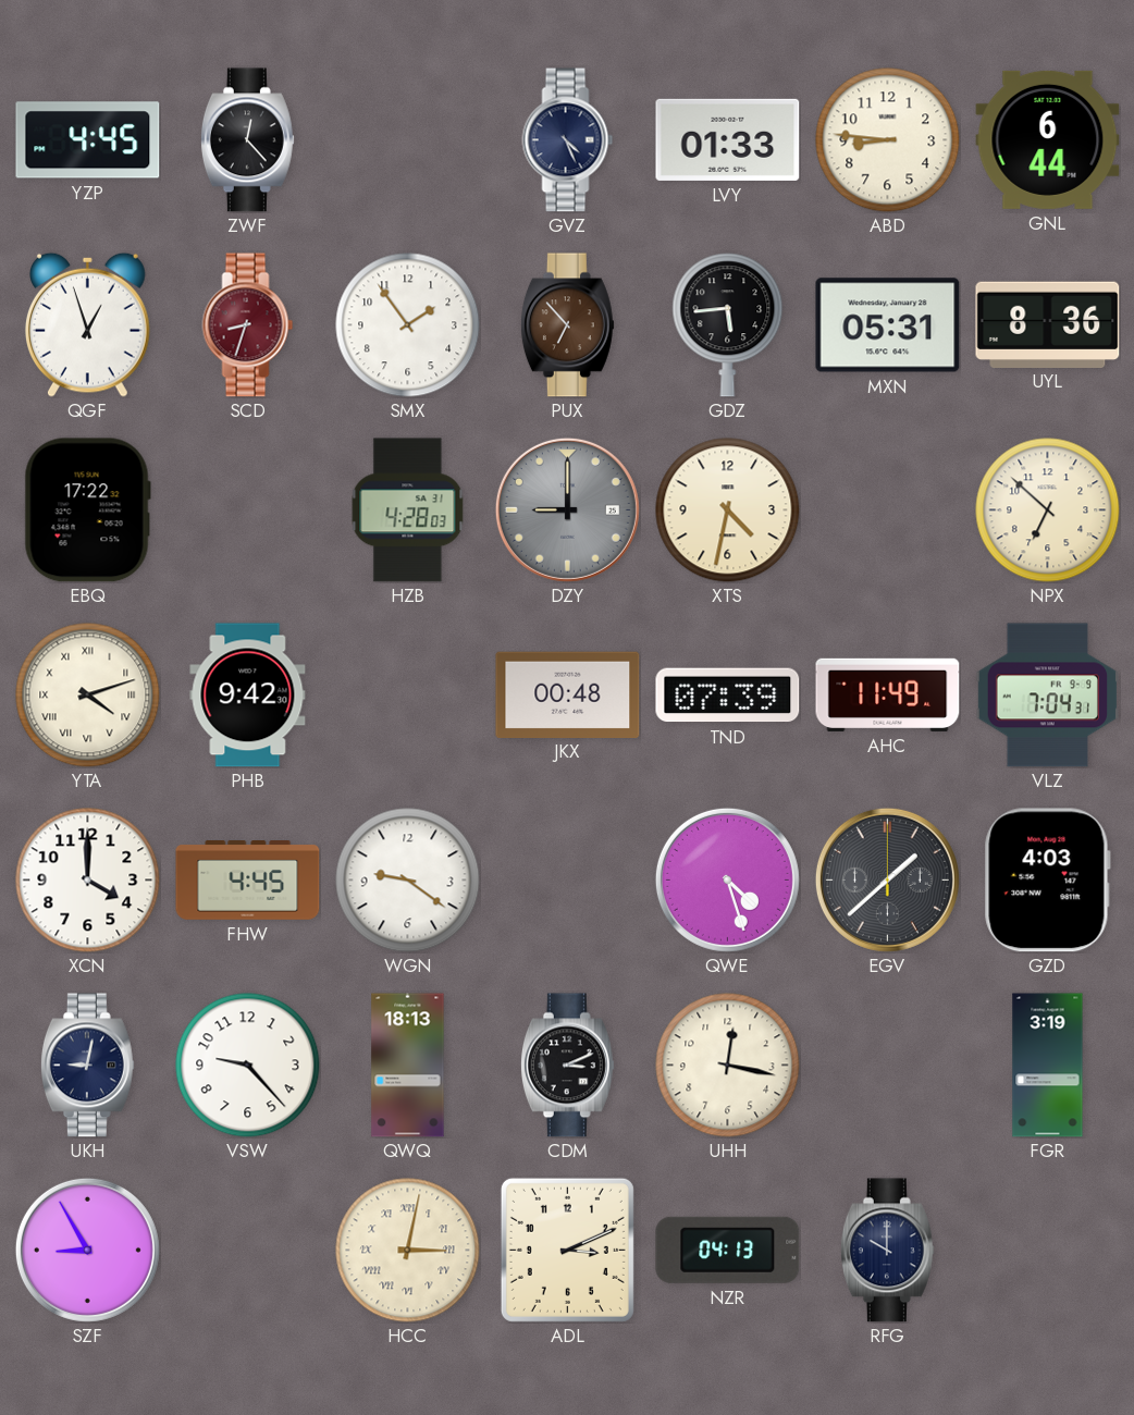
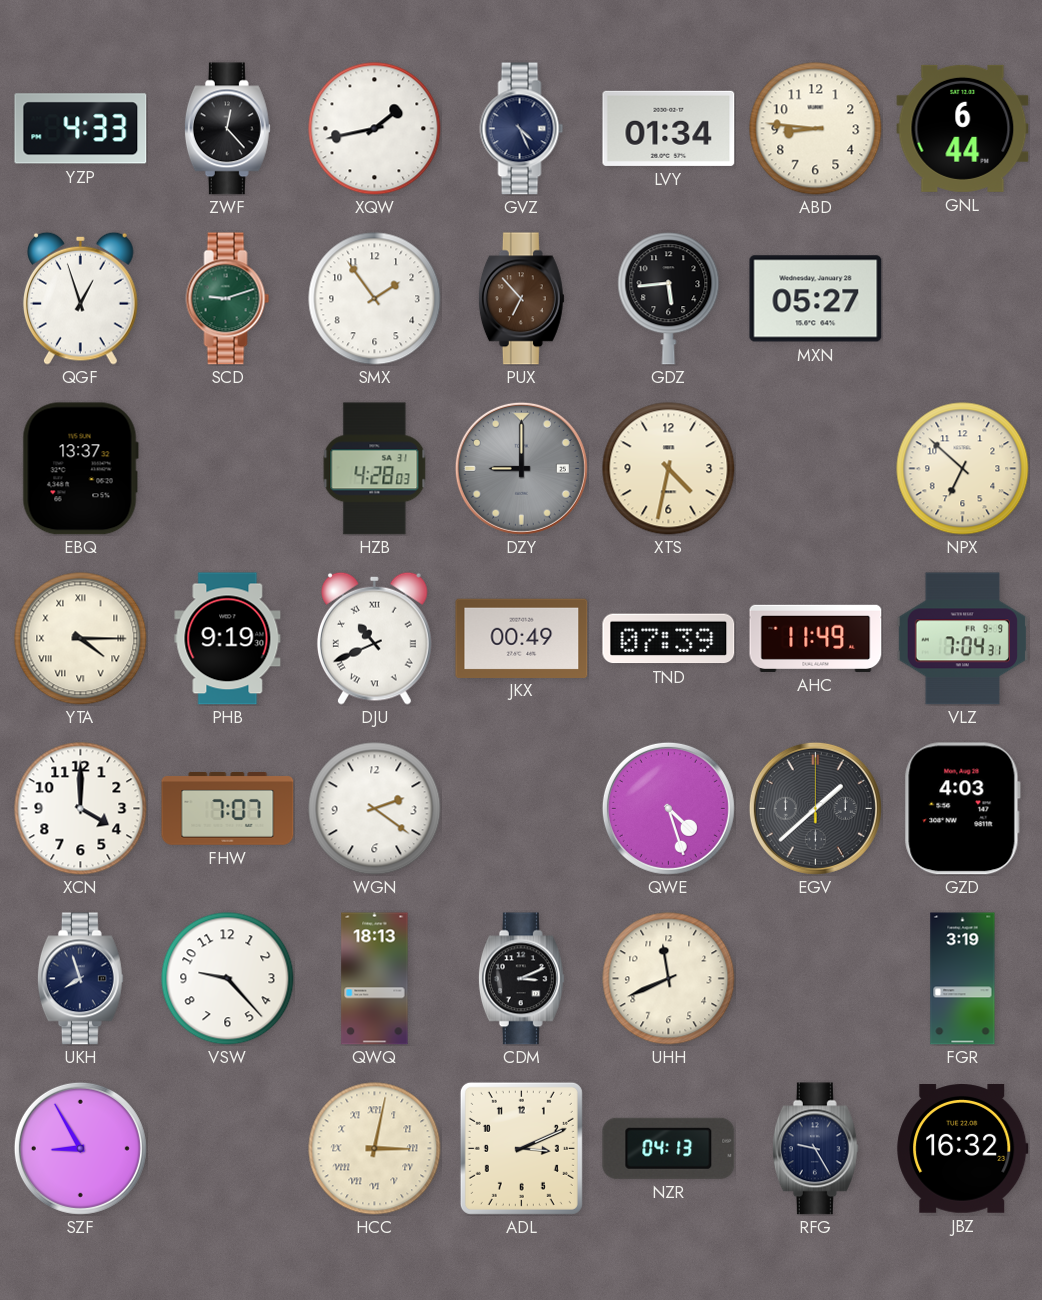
YZP: 4:45 -> 4:33
XQW: none -> 1:43
LVY: 01:33 -> 01:34
SCD: 8:33 -> 9:12
SCD dial: burgundy -> green
MXN: 05:31 -> 05:27
UYL: 8:36 -> none
EBQ: 17:22 -> 13:37
YTA: 4:12 -> 4:15
PHB: 9:42 -> 9:19
DJU: none -> 10:41
JKX: 00:48 -> 00:49
FHW: 4:45 -> 7:07
WGN: 9:21 -> 2:21
UKH: 9:02 -> 7:57
UHH: 12:17 -> 11:41
RFG: 10:00 -> 9:25
JBZ: none -> 16:32
